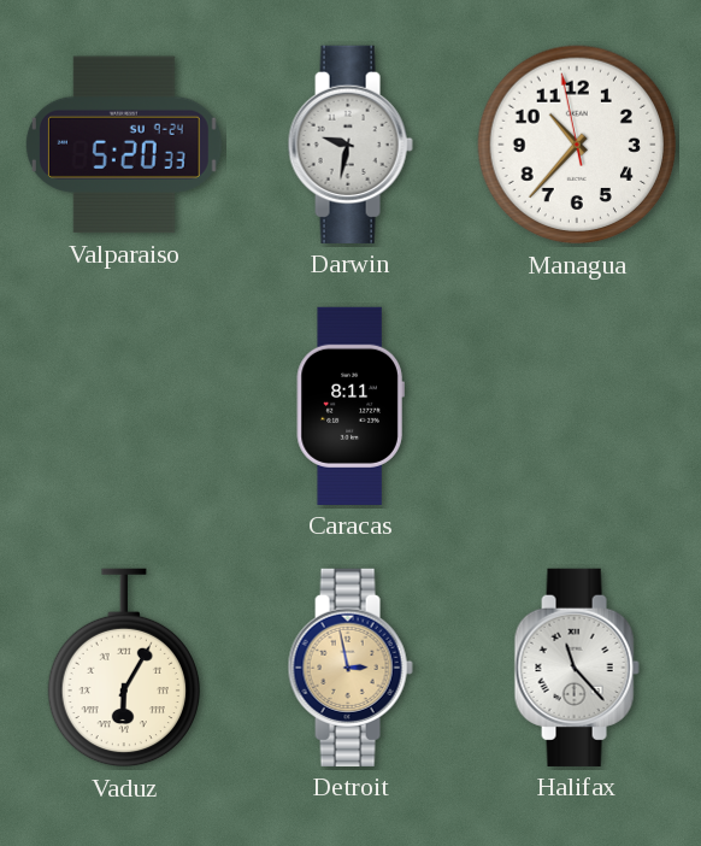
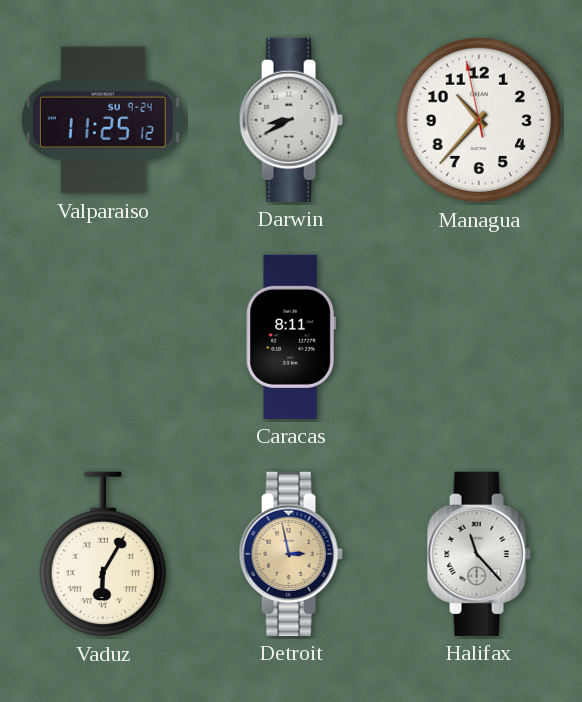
Valparaiso: 5:20 -> 11:25
Darwin: 9:32 -> 8:40
